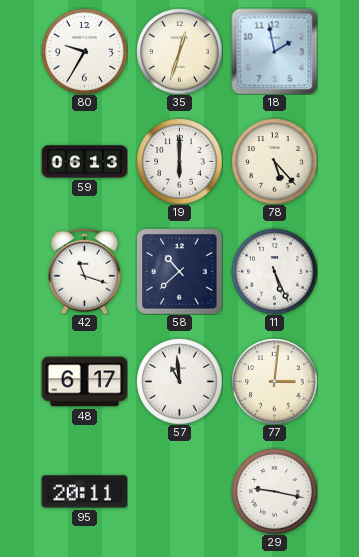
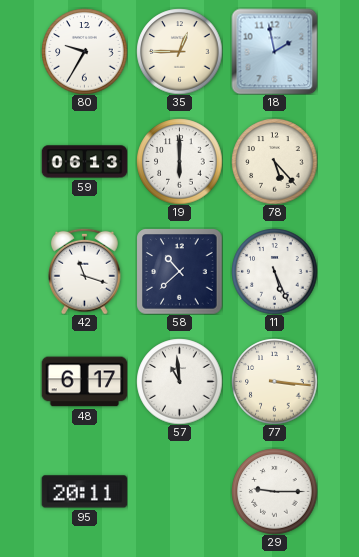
35: 12:33 -> 12:45
77: 3:01 -> 3:16
29: 9:17 -> 9:15
